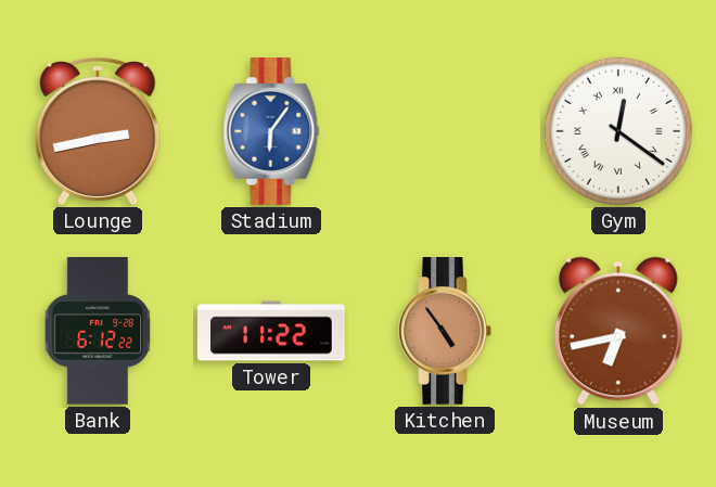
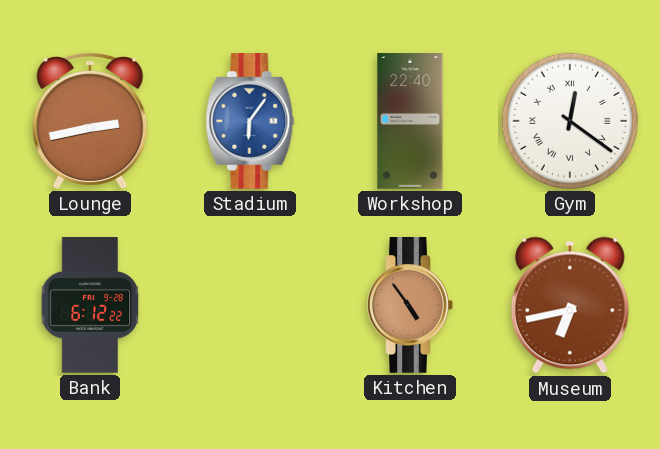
Workshop: none -> 22:40
Tower: 11:22 -> none
